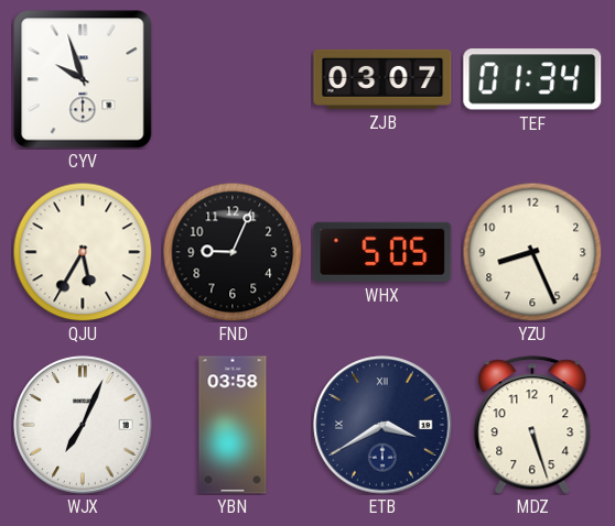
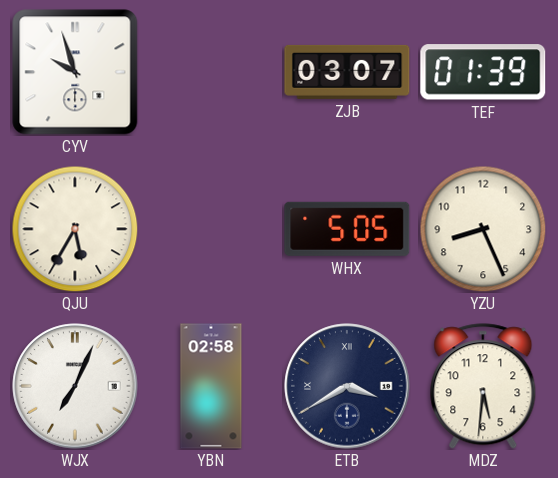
TEF: 01:34 -> 01:39
FND: 9:04 -> none
YBN: 03:58 -> 02:58
MDZ: 5:27 -> 5:31
